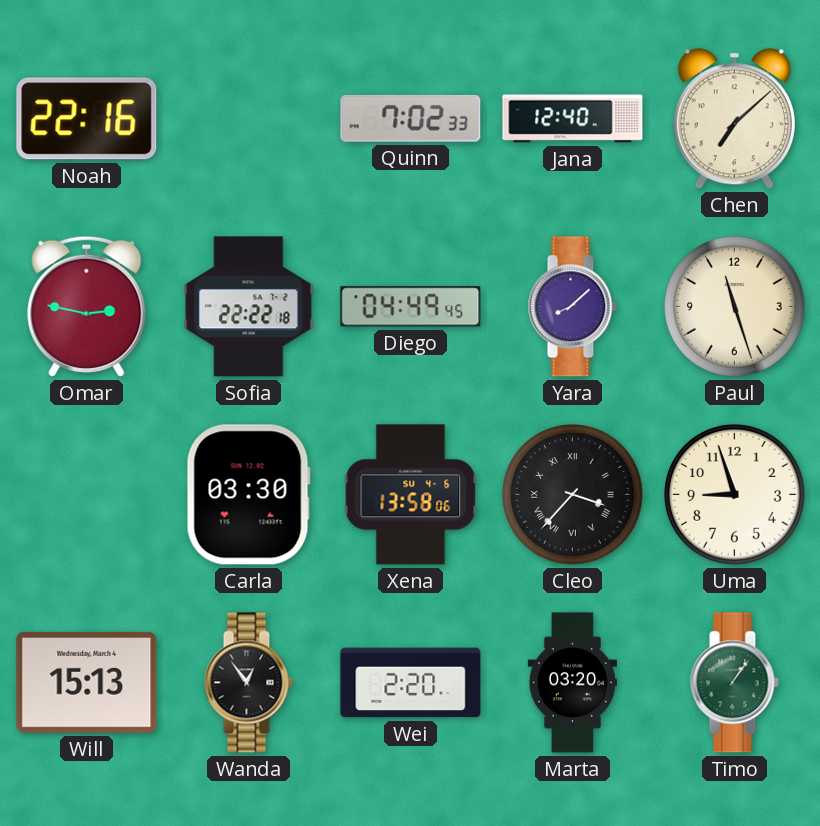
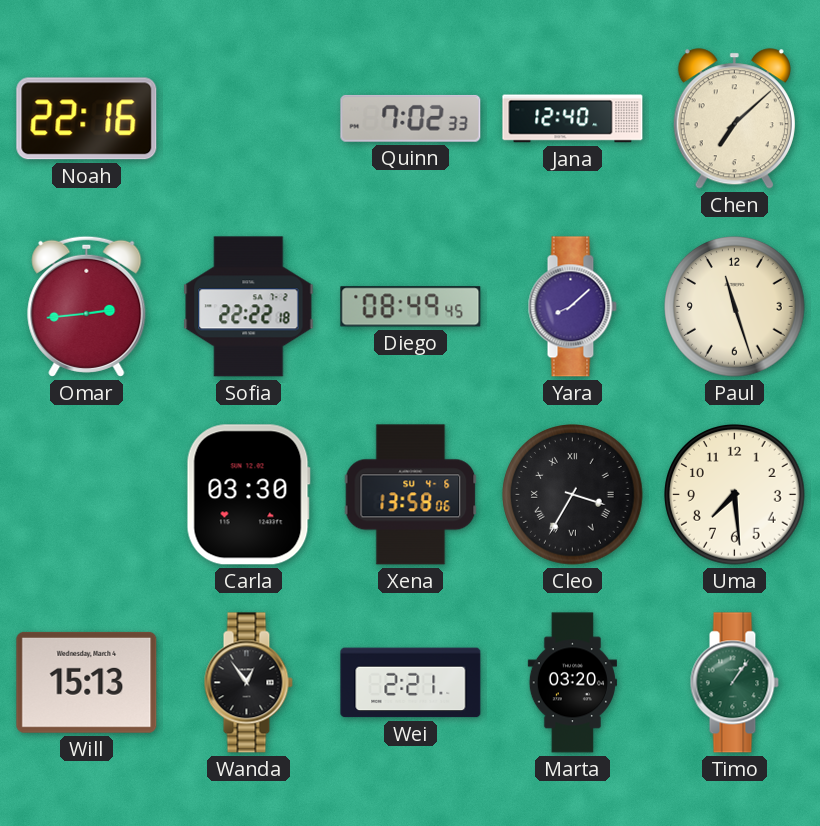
Omar: 2:47 -> 2:44
Diego: 04:49 -> 08:49
Cleo: 3:37 -> 3:35
Uma: 8:57 -> 7:29
Wei: 2:20 -> 2:21
